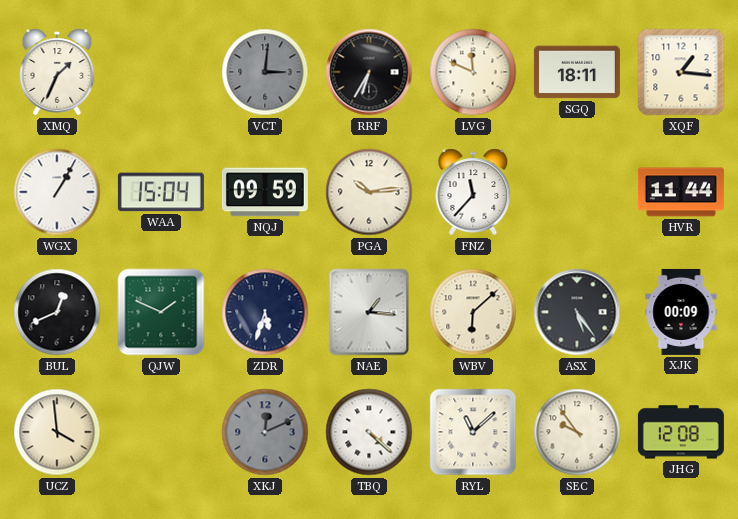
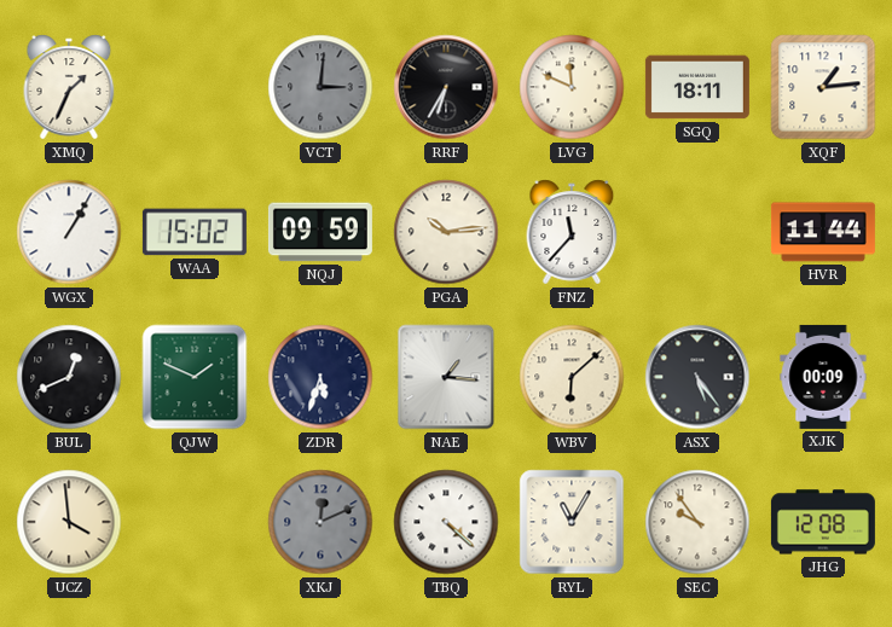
XQF: 1:16 -> 1:14
WAA: 15:04 -> 15:02
RYL: 11:08 -> 11:05
